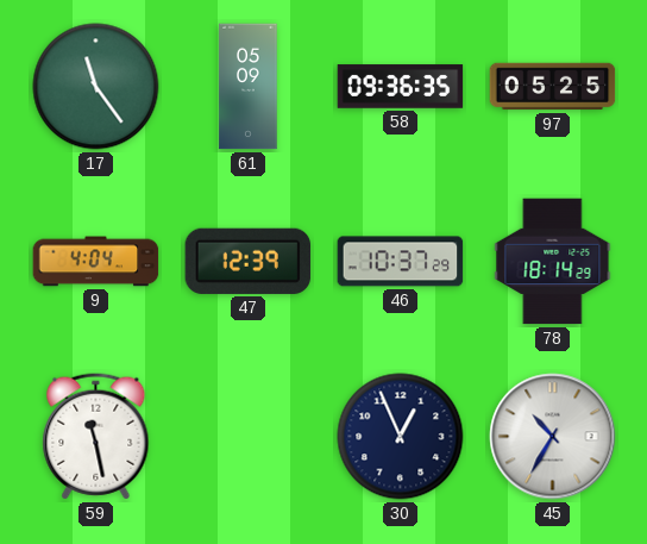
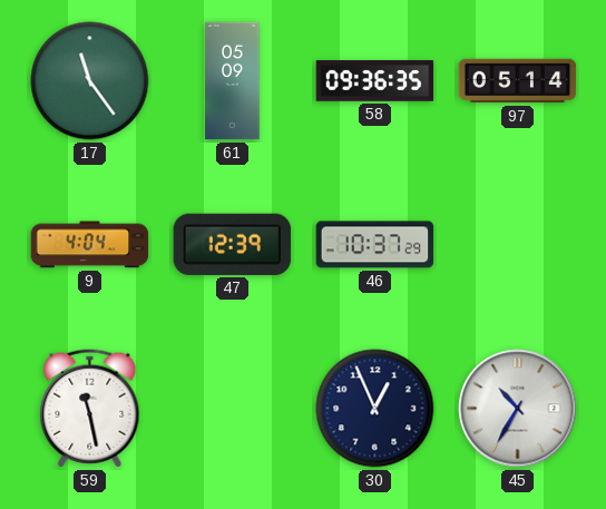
97: 05:25 -> 05:14
78: 18:14 -> none
